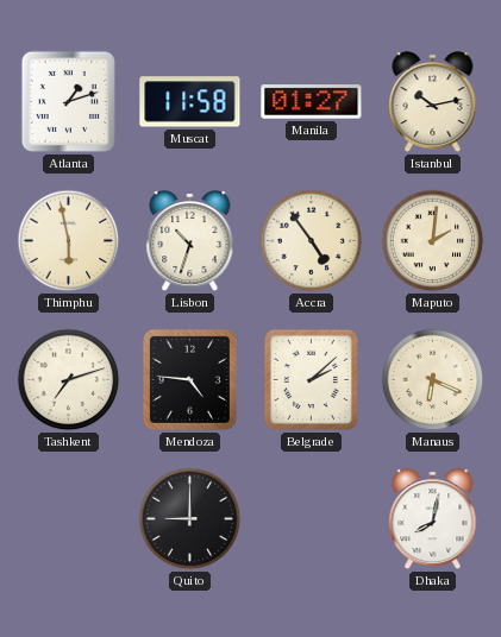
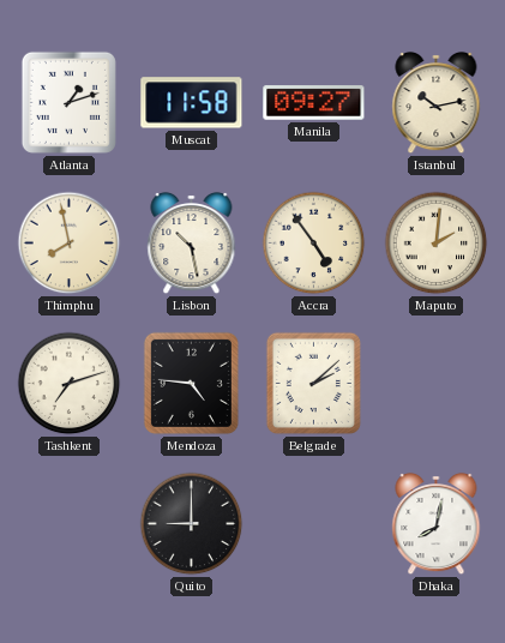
Manila: 01:27 -> 09:27
Thimphu: 5:58 -> 7:58
Lisbon: 10:33 -> 10:28
Manaus: 6:19 -> none
